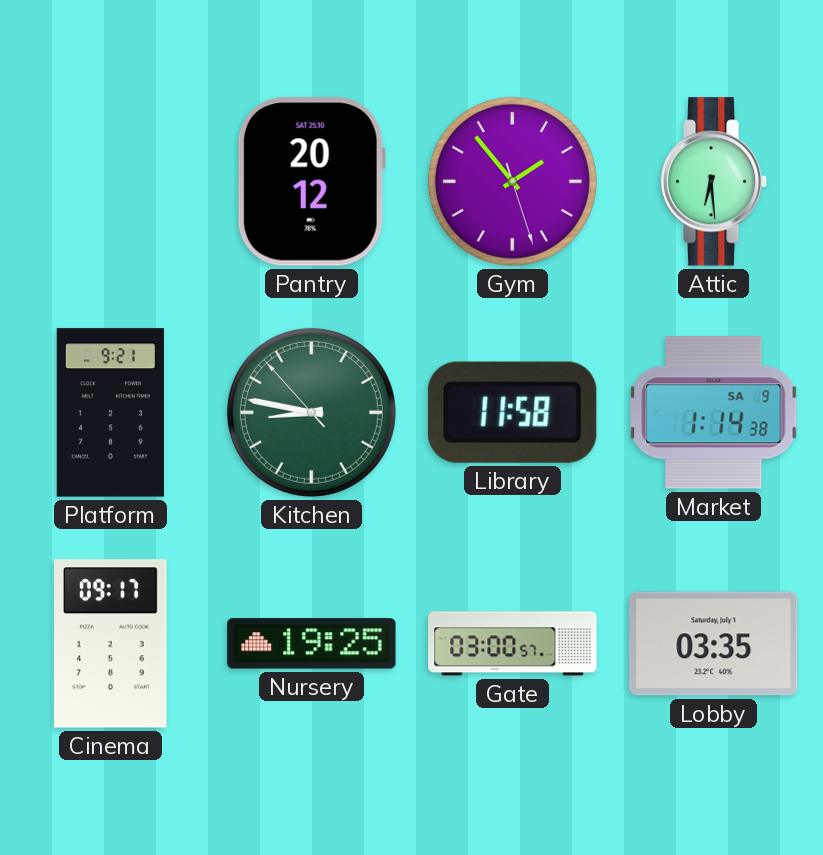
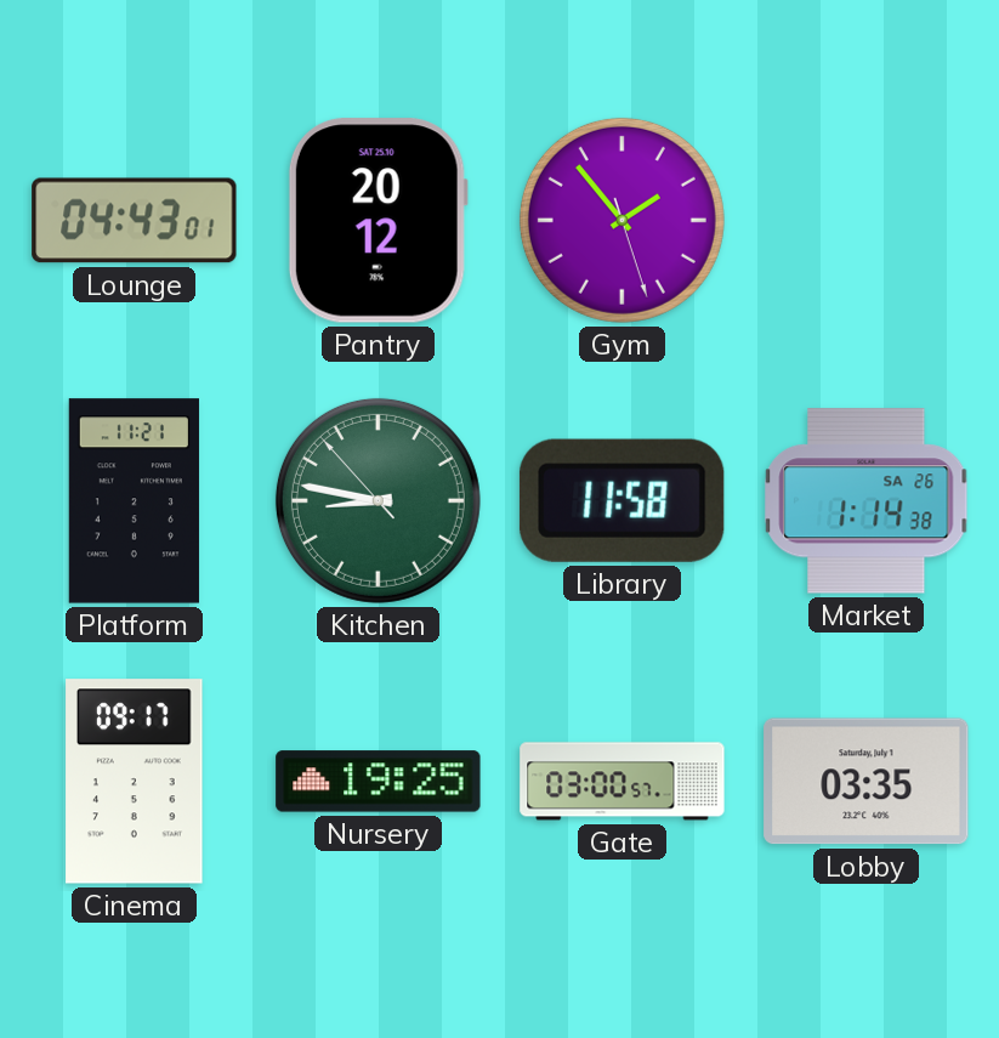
Lounge: none -> 04:43
Attic: 6:29 -> none
Platform: 9:21 -> 11:21
Market date: SA 9 -> SA 26
